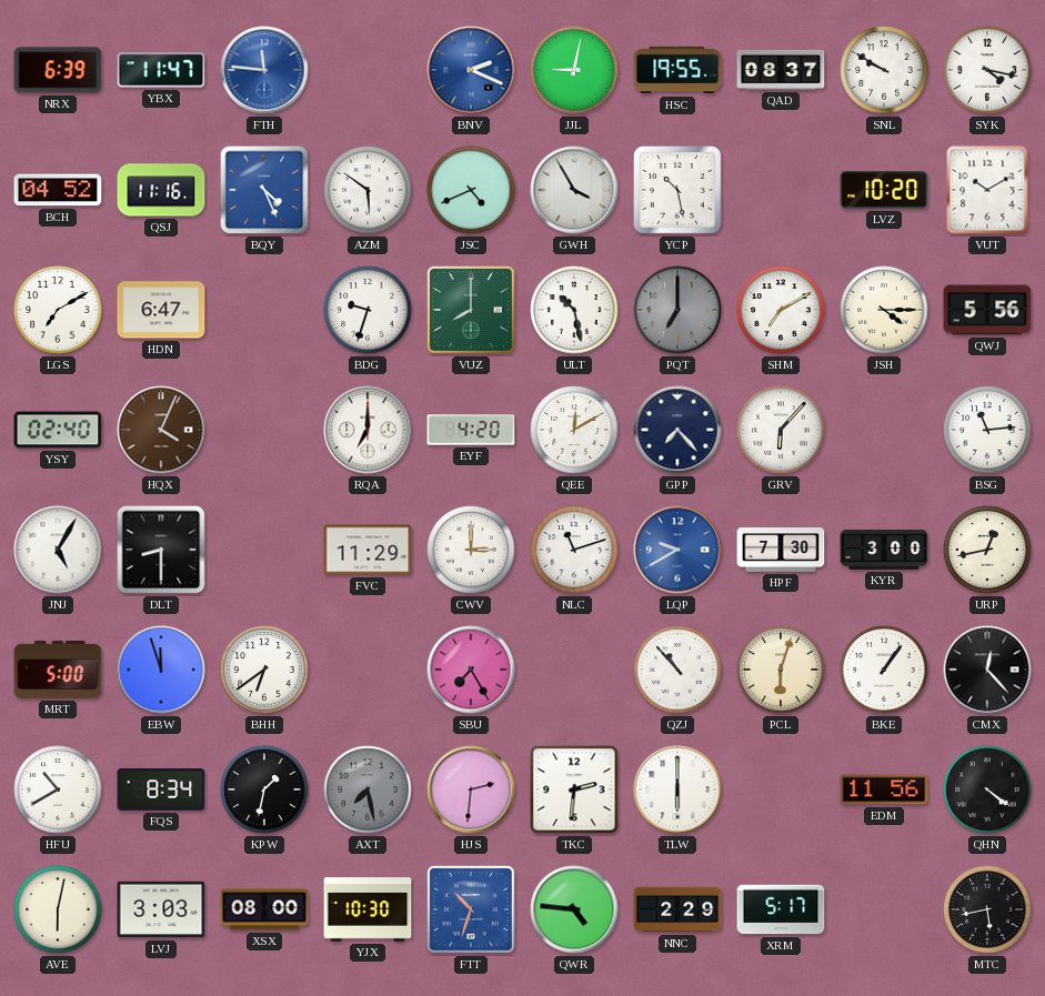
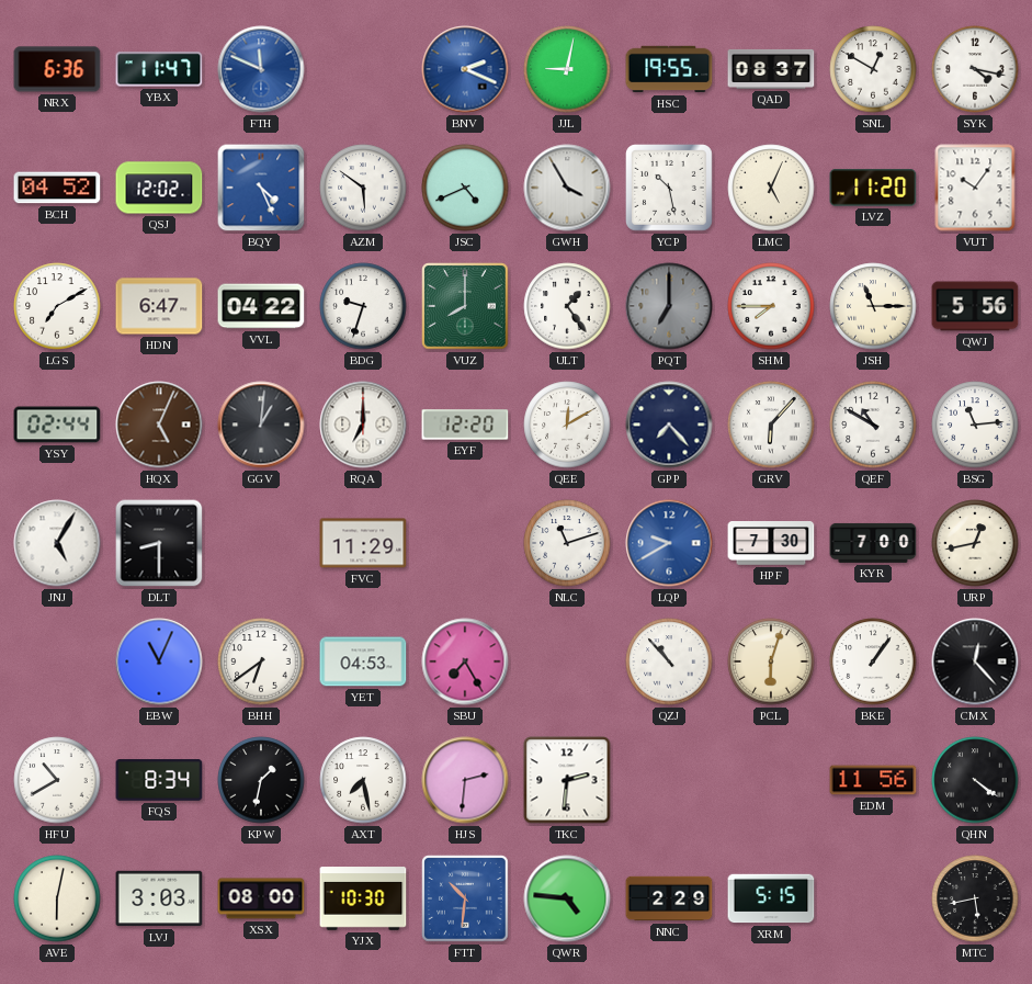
NRX: 6:39 -> 6:36
FTH: 11:46 -> 11:49
SNL: 9:50 -> 12:50
QSJ: 11:16 -> 12:02
LMC: none -> 5:04
LVZ: 10:20 -> 11:20
VUT: 10:10 -> 10:06
VVL: none -> 04:22
ULT: 10:28 -> 1:24
SHM: 7:10 -> 7:45
JSH: 4:15 -> 11:15
YSY: 02:40 -> 02:44
HQX: 4:04 -> 5:04
GGV: none -> 1:01
EYF: 4:20 -> 12:20
QEF: none -> 10:50
CWV: 3:00 -> none
KYR: 3:00 -> 7:00
MRT: 5:00 -> none
EBW: 11:57 -> 11:04
YET: none -> 04:53
AXT dial: grey -> white
TLW: 6:00 -> none
FTT: 10:33 -> 10:31
XRM: 5:17 -> 5:15
